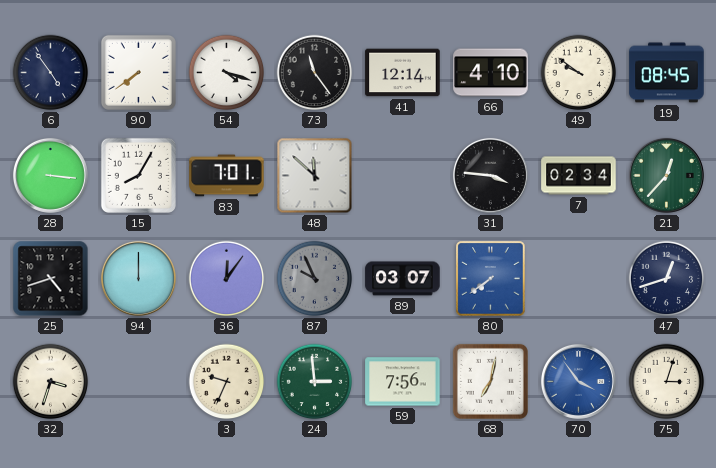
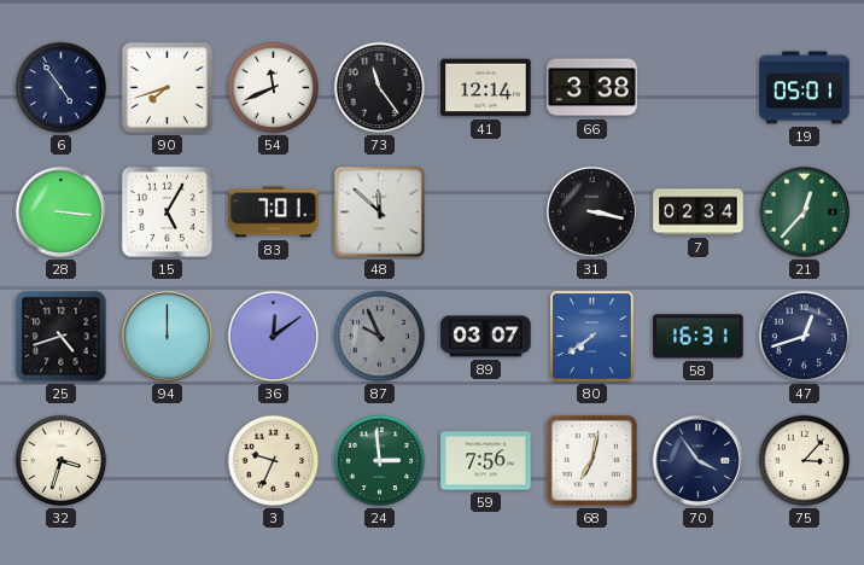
90: 7:39 -> 7:42
54: 4:18 -> 11:41
66: 4:10 -> 3:38
49: 9:51 -> none
19: 08:45 -> 05:01
15: 8:05 -> 5:05
31: 3:46 -> 3:17
36: 12:06 -> 12:09
58: none -> 16:31
70 dial: blue -> navy
75: 3:03 -> 3:07
